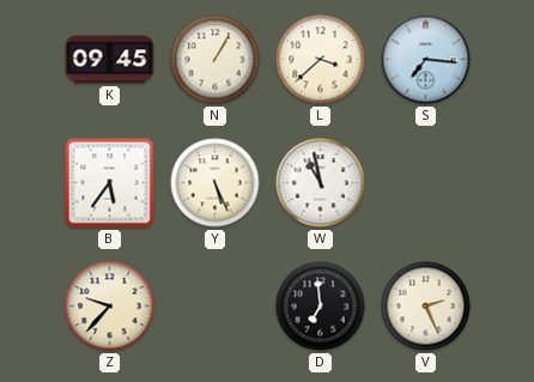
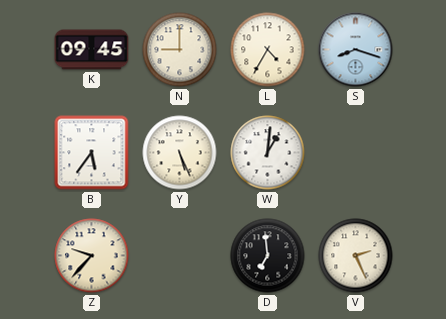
N: 1:05 -> 9:00
L: 3:38 -> 4:35
S: 7:16 -> 8:18
W: 10:58 -> 1:01
